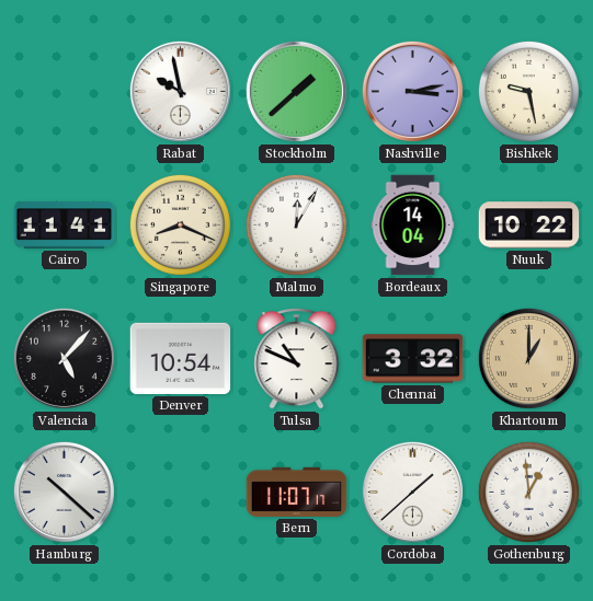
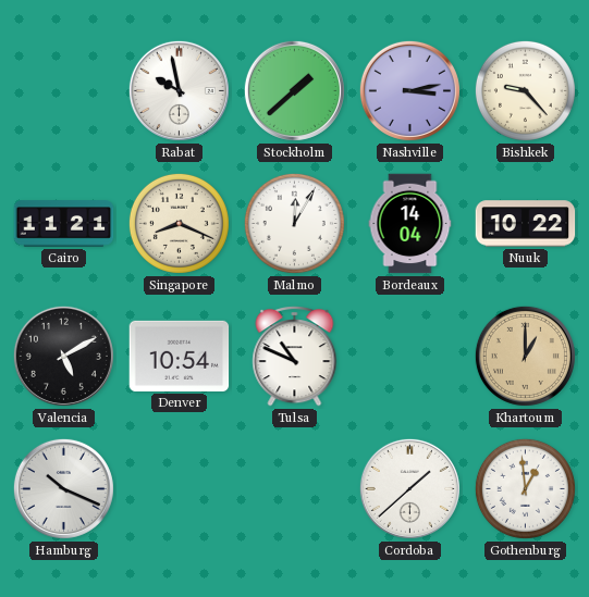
Bishkek: 9:28 -> 9:23
Cairo: 11:41 -> 11:21
Valencia: 5:07 -> 5:10
Chennai: 3:32 -> none
Hamburg: 10:22 -> 10:19
Bern: 11:07 -> none
